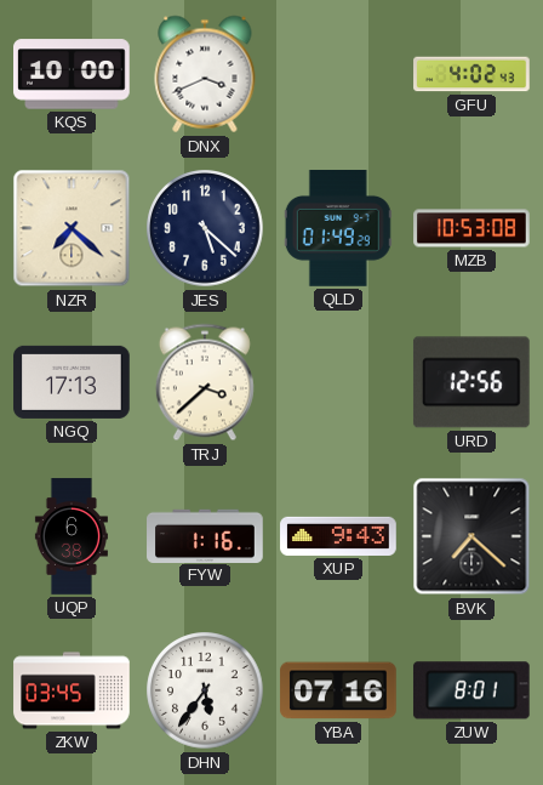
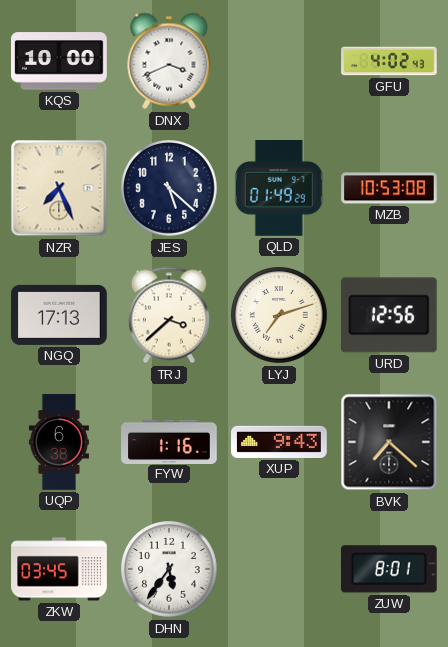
NZR: 7:22 -> 7:26
LYJ: none -> 7:12
YBA: 07:16 -> none
